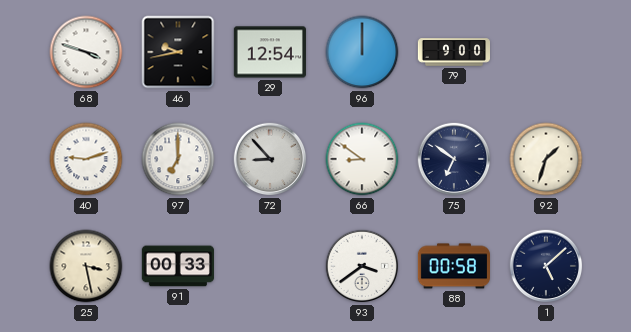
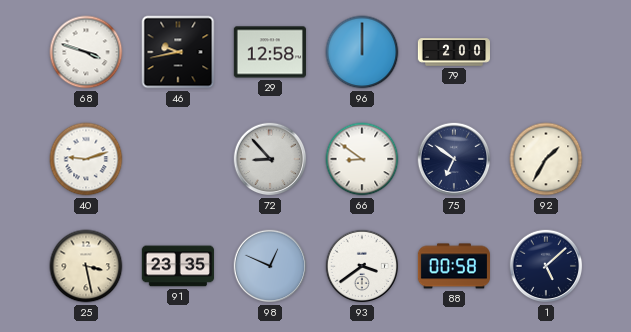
29: 12:54 -> 12:58
79: 9:00 -> 2:00
97: 7:00 -> none
92: 1:33 -> 1:35
91: 00:33 -> 23:35
98: none -> 12:49
